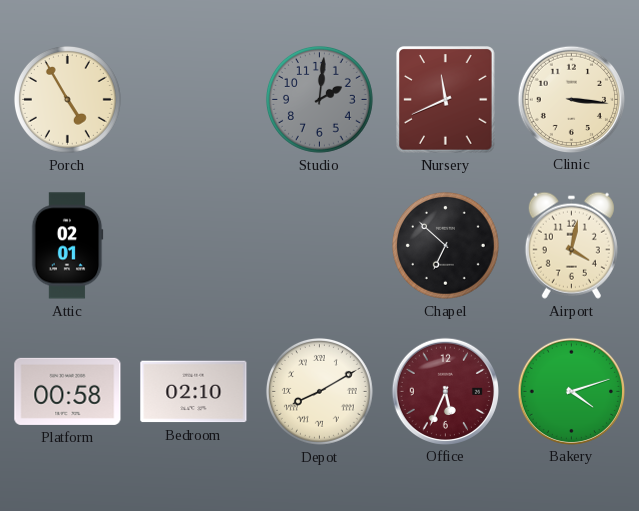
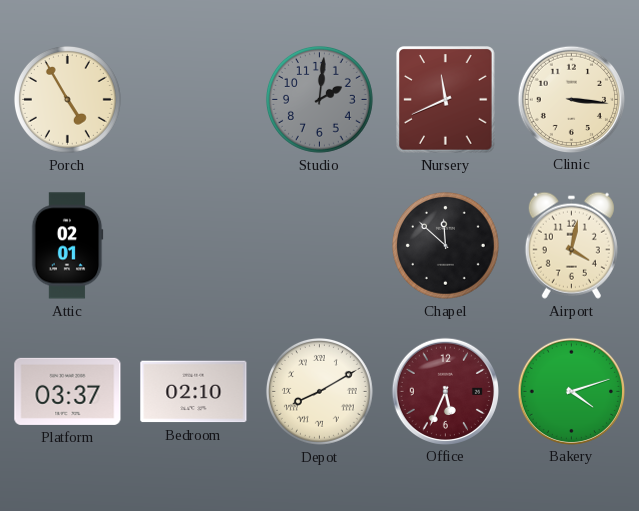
Chapel: 6:52 -> 11:52
Platform: 00:58 -> 03:37
